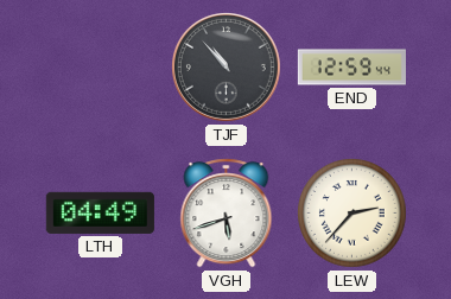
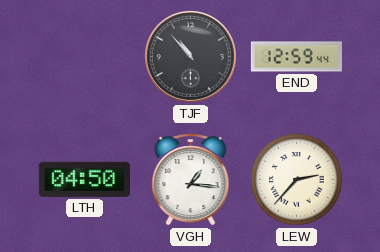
LTH: 04:49 -> 04:50
VGH: 5:42 -> 1:16
